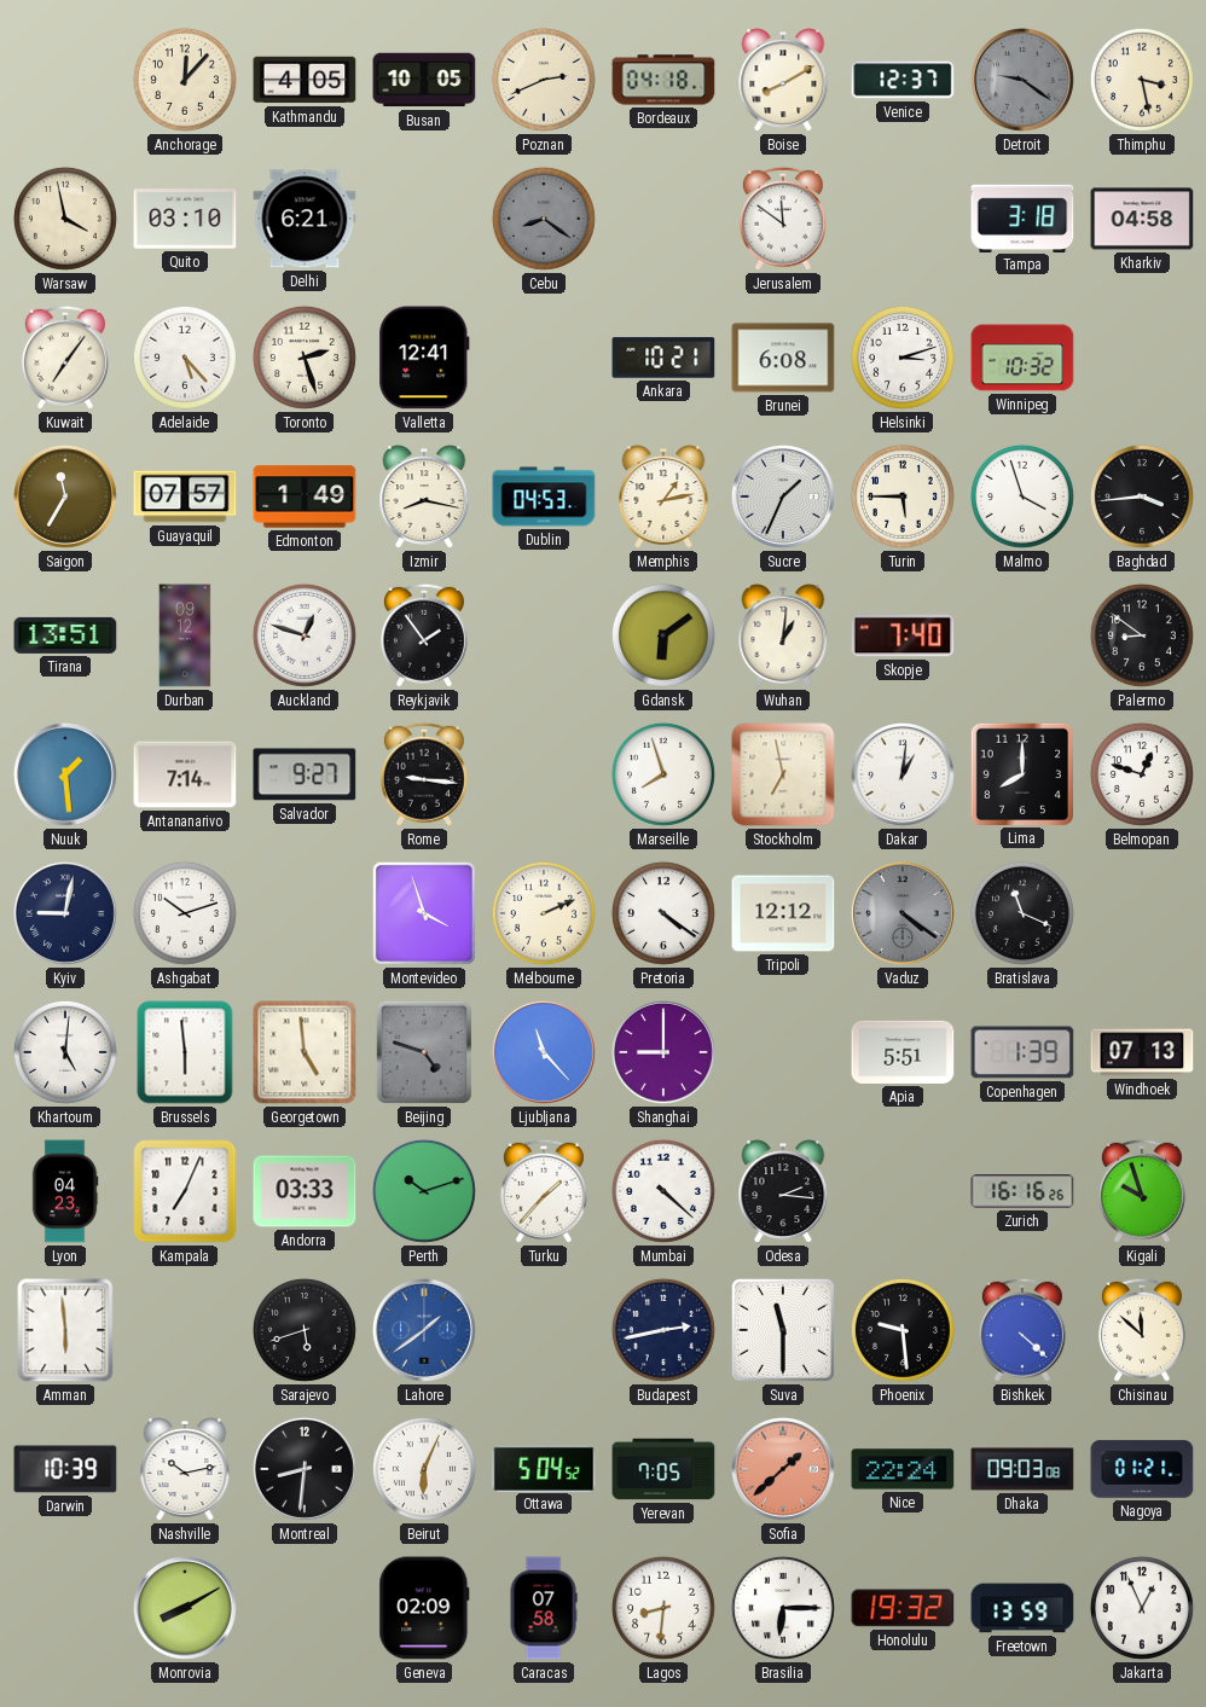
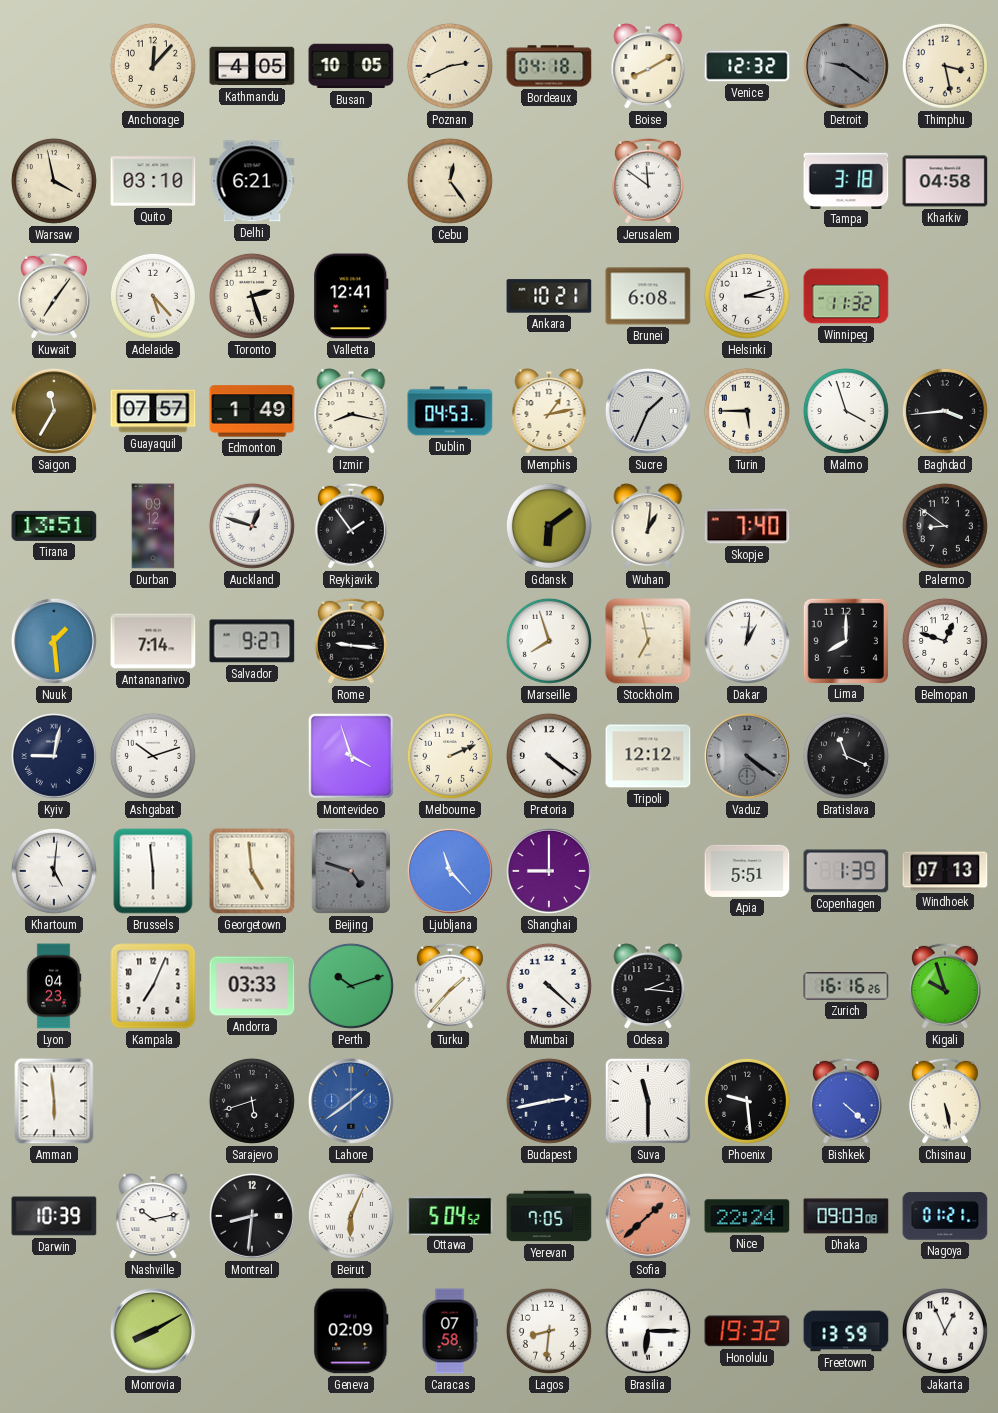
Venice: 12:37 -> 12:32
Cebu: 8:21 -> 12:24
Cebu dial: grey -> cream
Winnipeg: 10:32 -> 11:32
Chisinau: 11:52 -> 5:28
